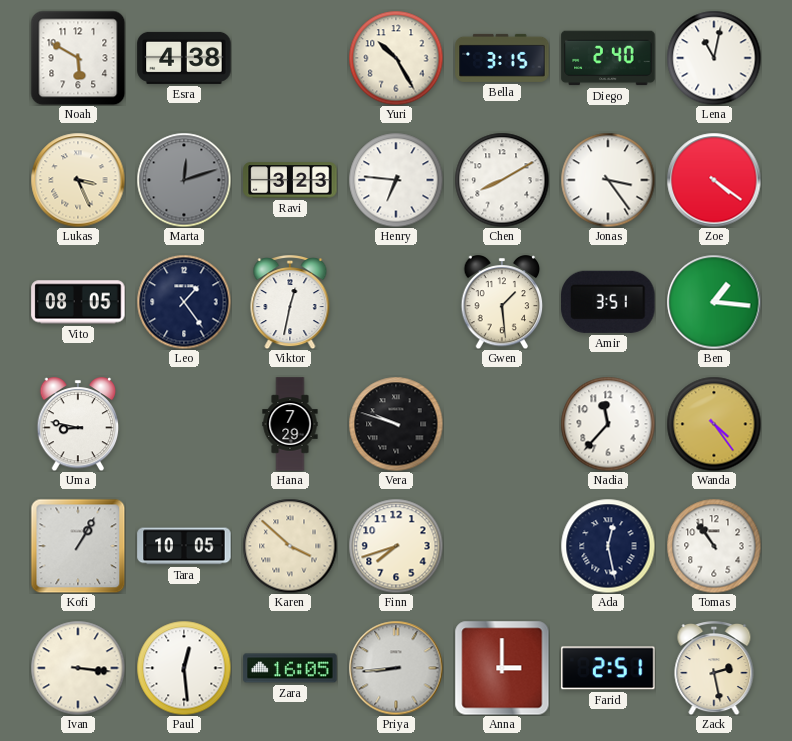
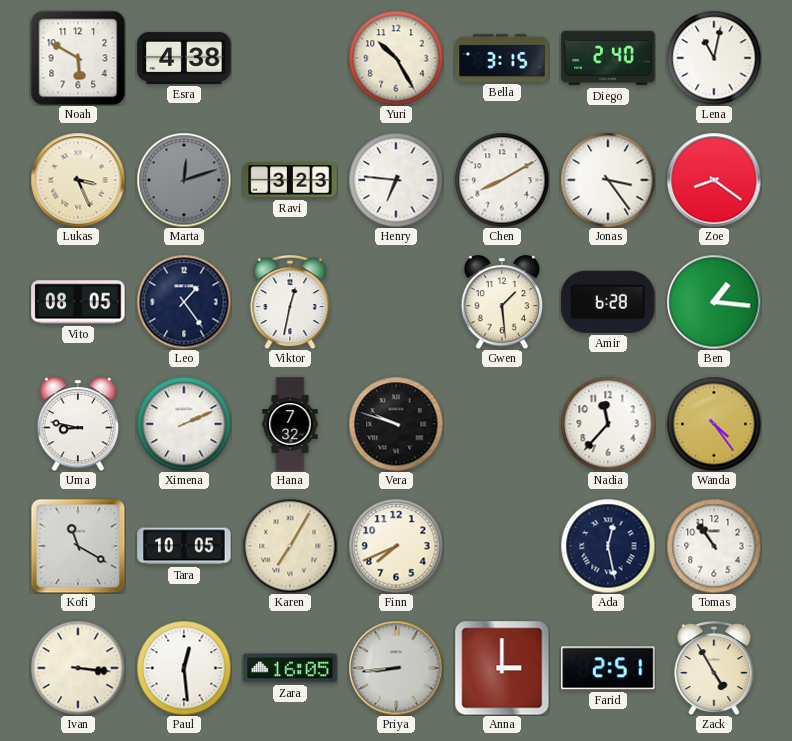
Zoe: 4:21 -> 8:21
Amir: 3:51 -> 6:28
Ximena: none -> 2:11
Hana: 7:29 -> 7:32
Kofi: 1:05 -> 11:20
Karen: 3:52 -> 7:05
Finn: 7:42 -> 7:41
Zack: 2:28 -> 4:55
